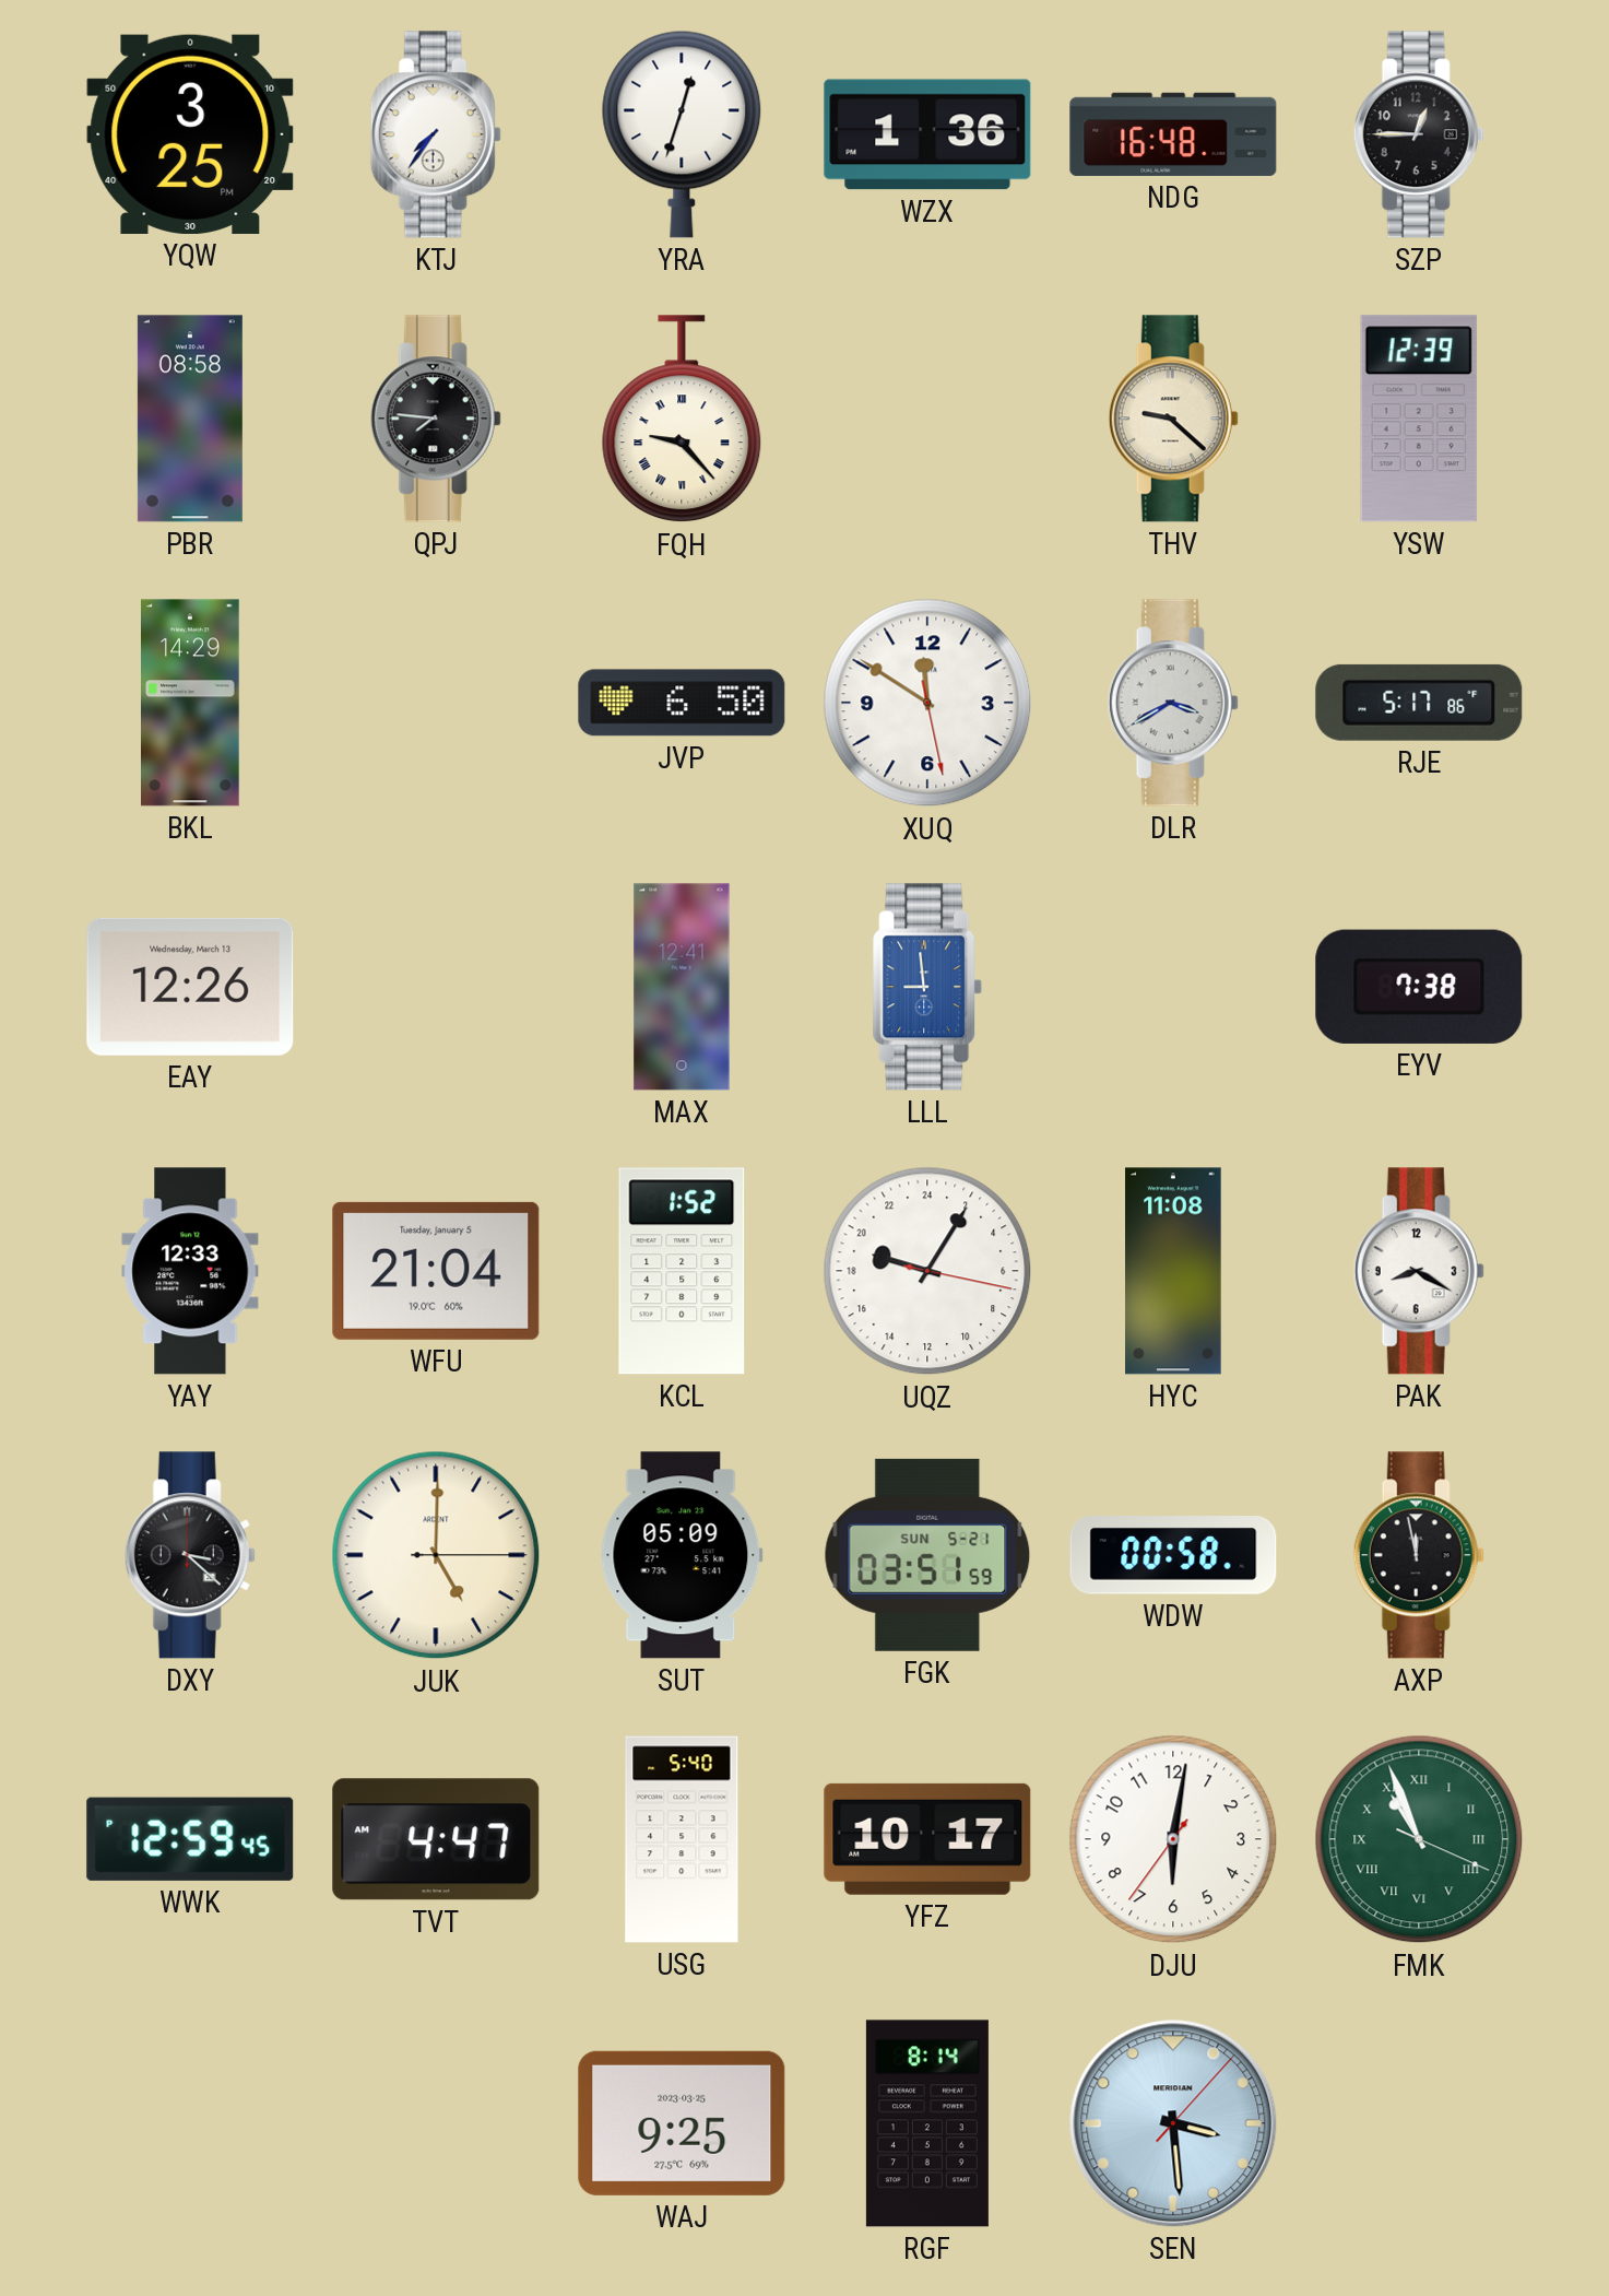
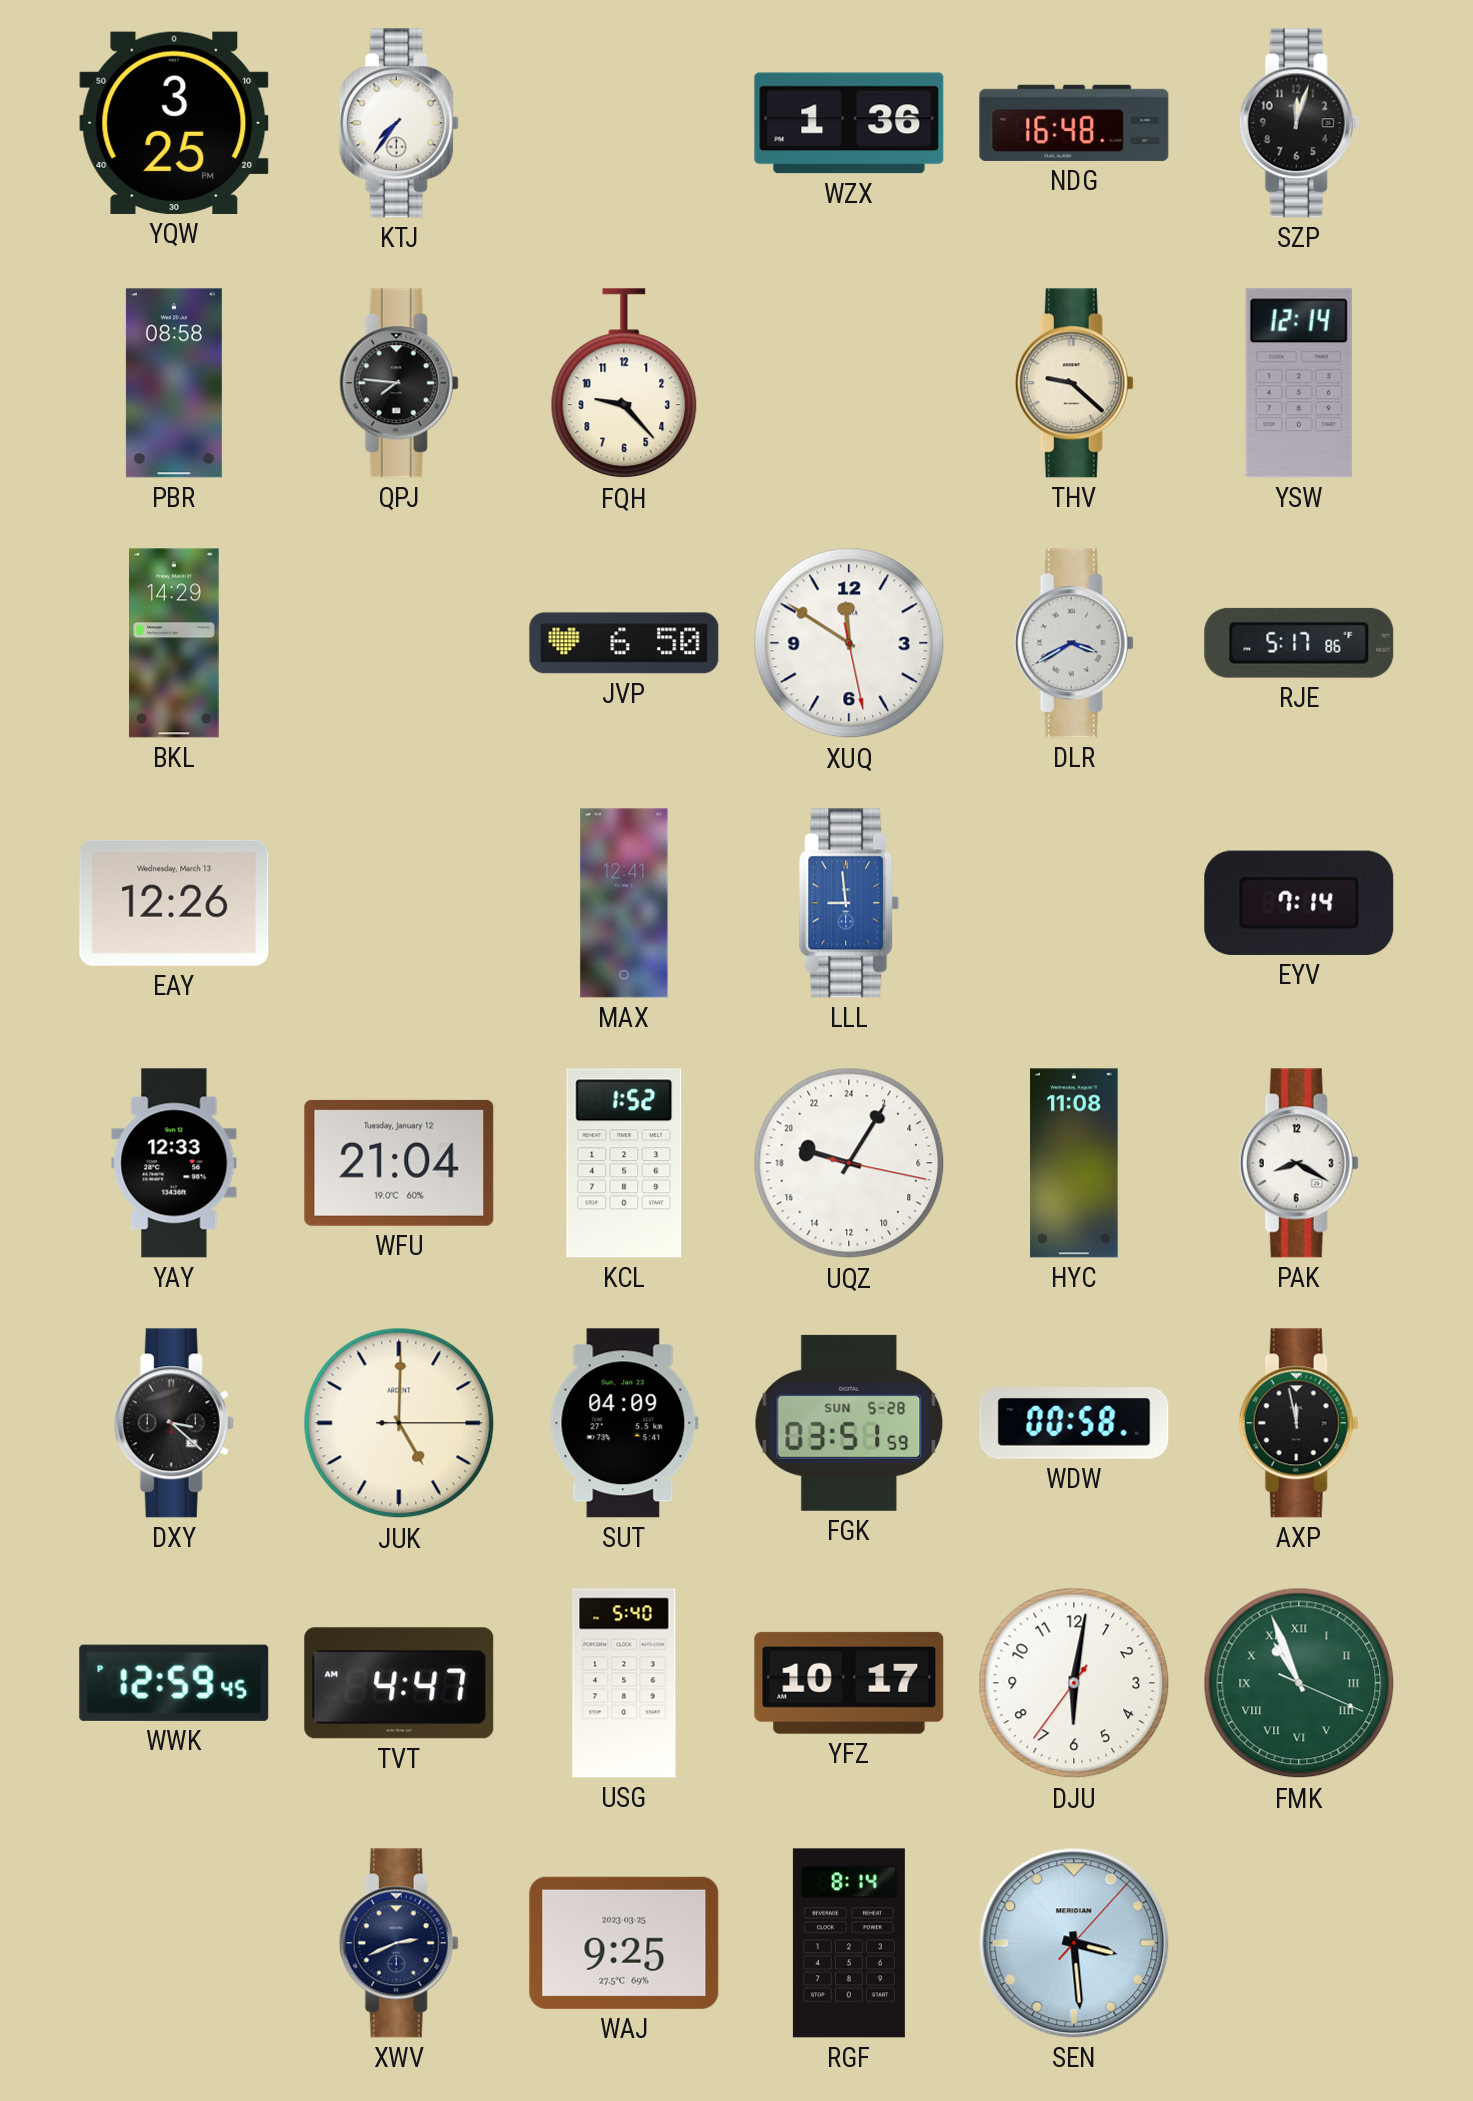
YRA: 12:33 -> none
SZP: 12:45 -> 12:03
FQH numerals: Roman -> Arabic
YSW: 12:39 -> 12:14
EYV: 7:38 -> 7:14
WFU date: Tuesday, January 5 -> Tuesday, January 12
SUT: 05:09 -> 04:09
FGK date: SUN 5-21 -> SUN 5-28
XWV: none -> 2:41
